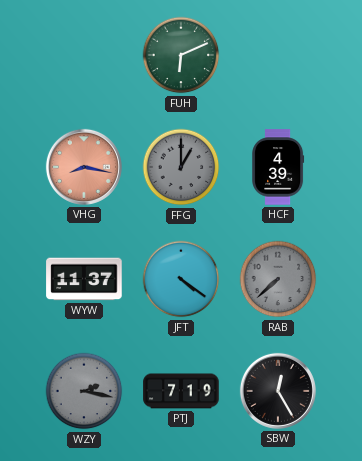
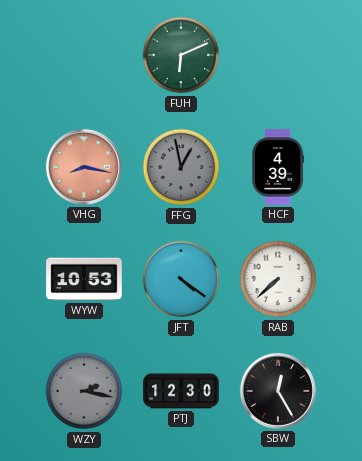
FFG: 1:00 -> 12:58
WYW: 11:37 -> 10:53
RAB dial: grey -> white
PTJ: 7:19 -> 12:30
